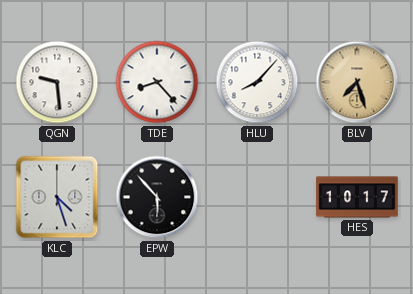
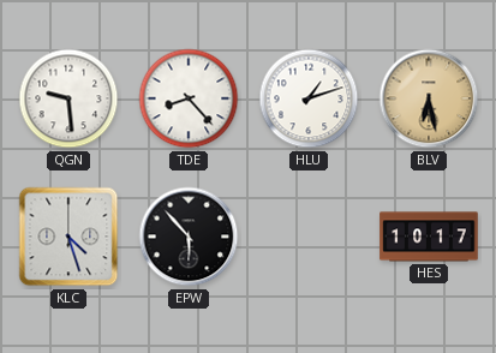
HLU: 8:07 -> 1:12
BLV: 7:27 -> 6:28
